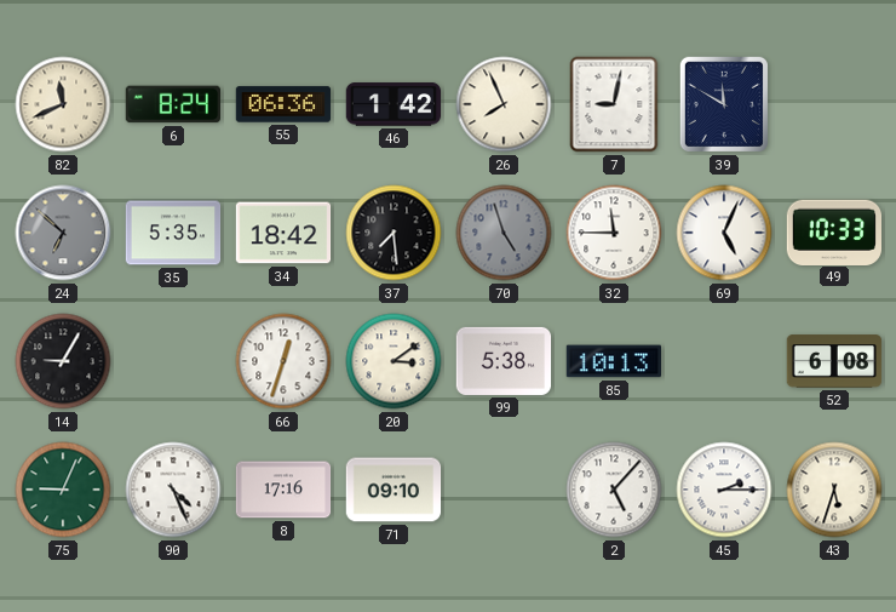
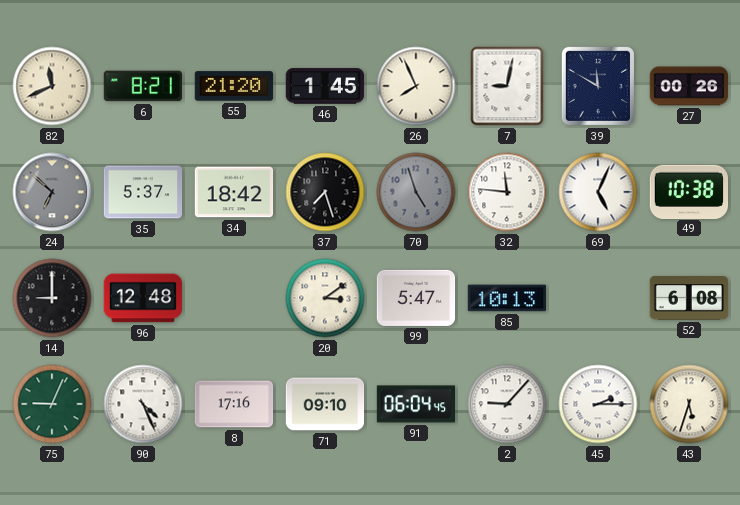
6: 8:24 -> 8:21
55: 06:36 -> 21:20
46: 1:42 -> 1:45
27: none -> 00:26
35: 5:35 -> 5:37
37: 7:29 -> 7:27
32: 11:45 -> 11:46
49: 10:33 -> 10:38
14: 9:05 -> 9:00
96: none -> 12:48
66: 12:33 -> none
99: 5:38 -> 5:47
91: none -> 06:04
2: 5:07 -> 9:07
